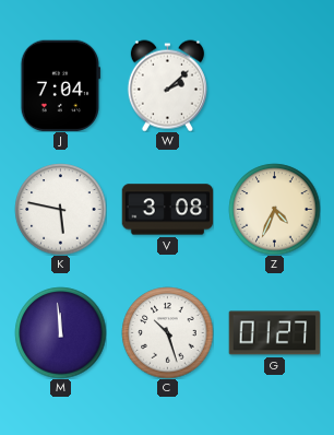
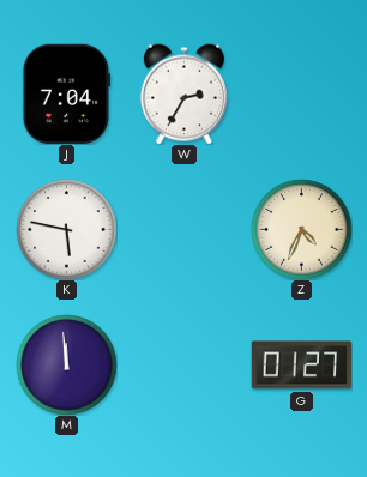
W: 2:08 -> 2:35
V: 3:08 -> none
C: 10:27 -> none
